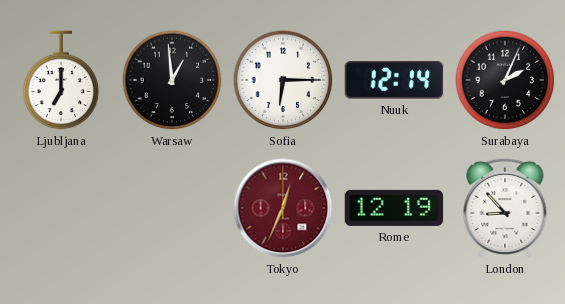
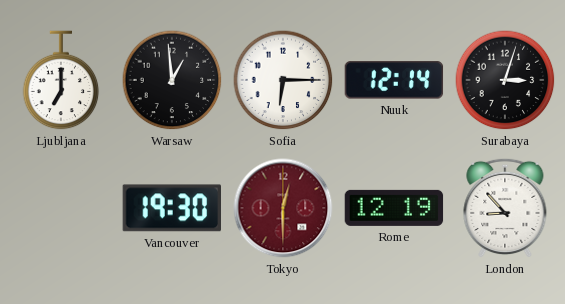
Surabaya: 2:04 -> 3:03
Vancouver: none -> 19:30
Tokyo: 12:34 -> 12:30
